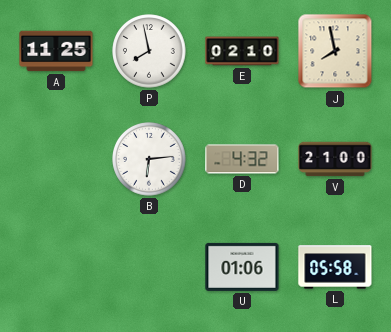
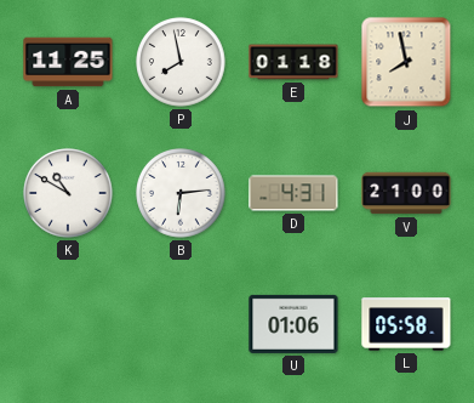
E: 02:10 -> 01:18
K: none -> 10:50
D: 4:32 -> 4:31
